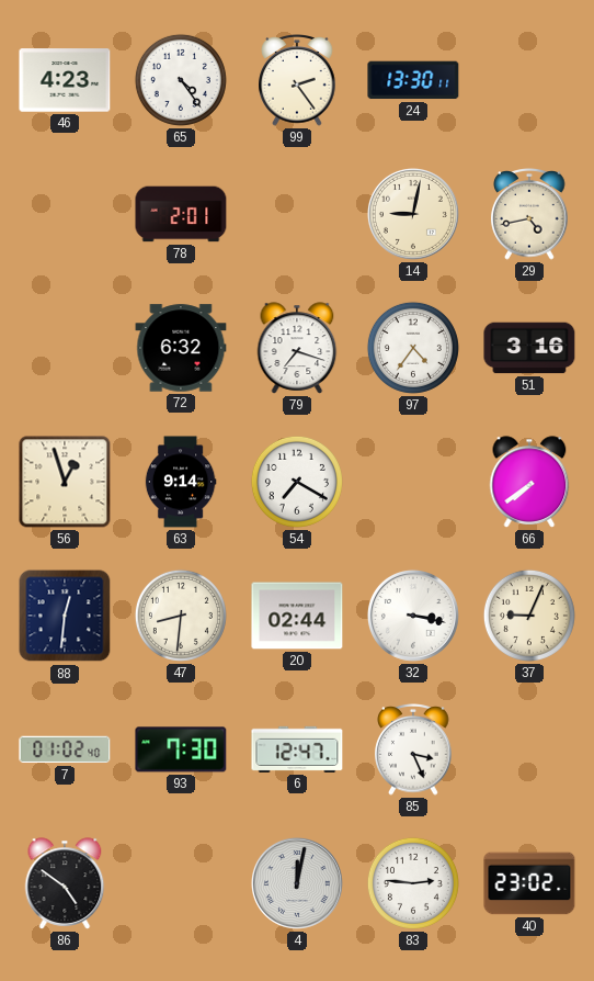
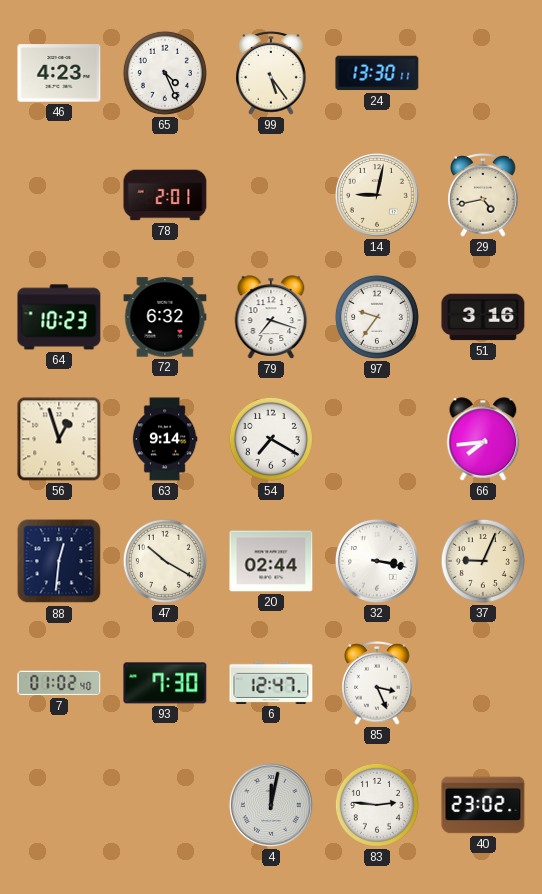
65: 4:24 -> 4:26
99: 2:24 -> 5:24
64: none -> 10:23
97: 4:36 -> 9:36
66: 7:39 -> 7:44
47: 8:31 -> 10:20
86: 4:51 -> none
